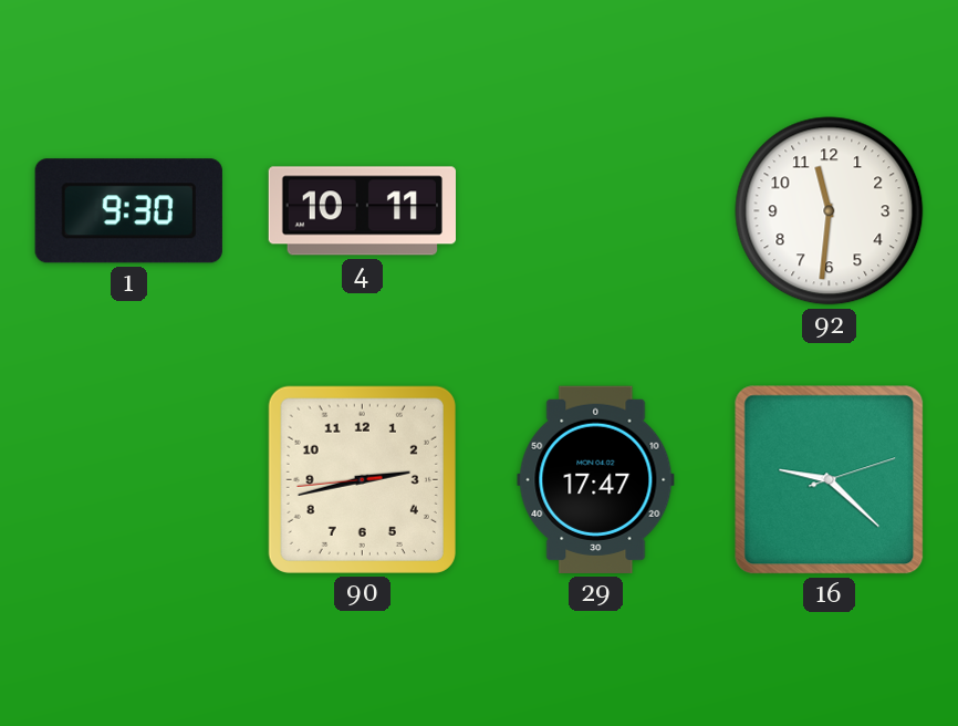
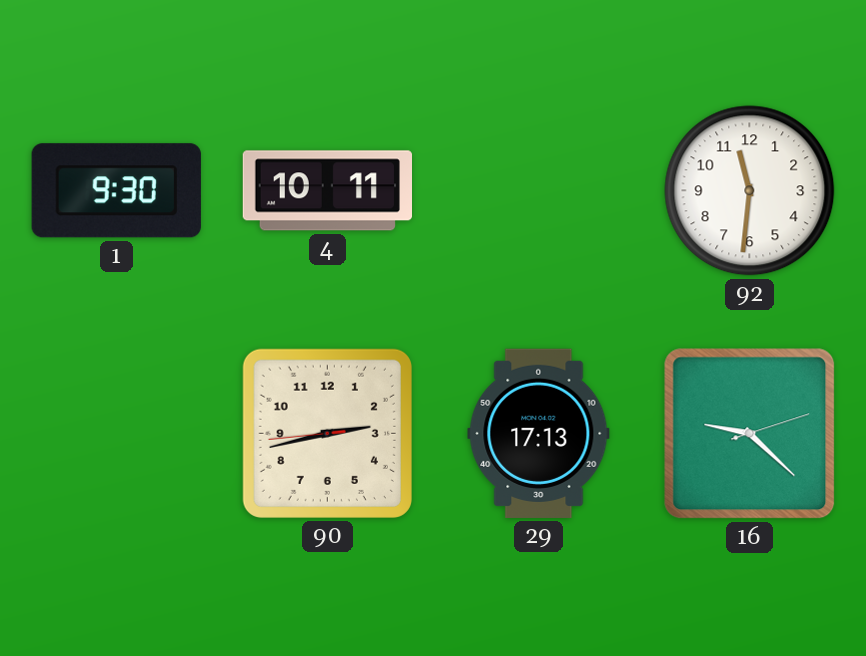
29: 17:47 -> 17:13
